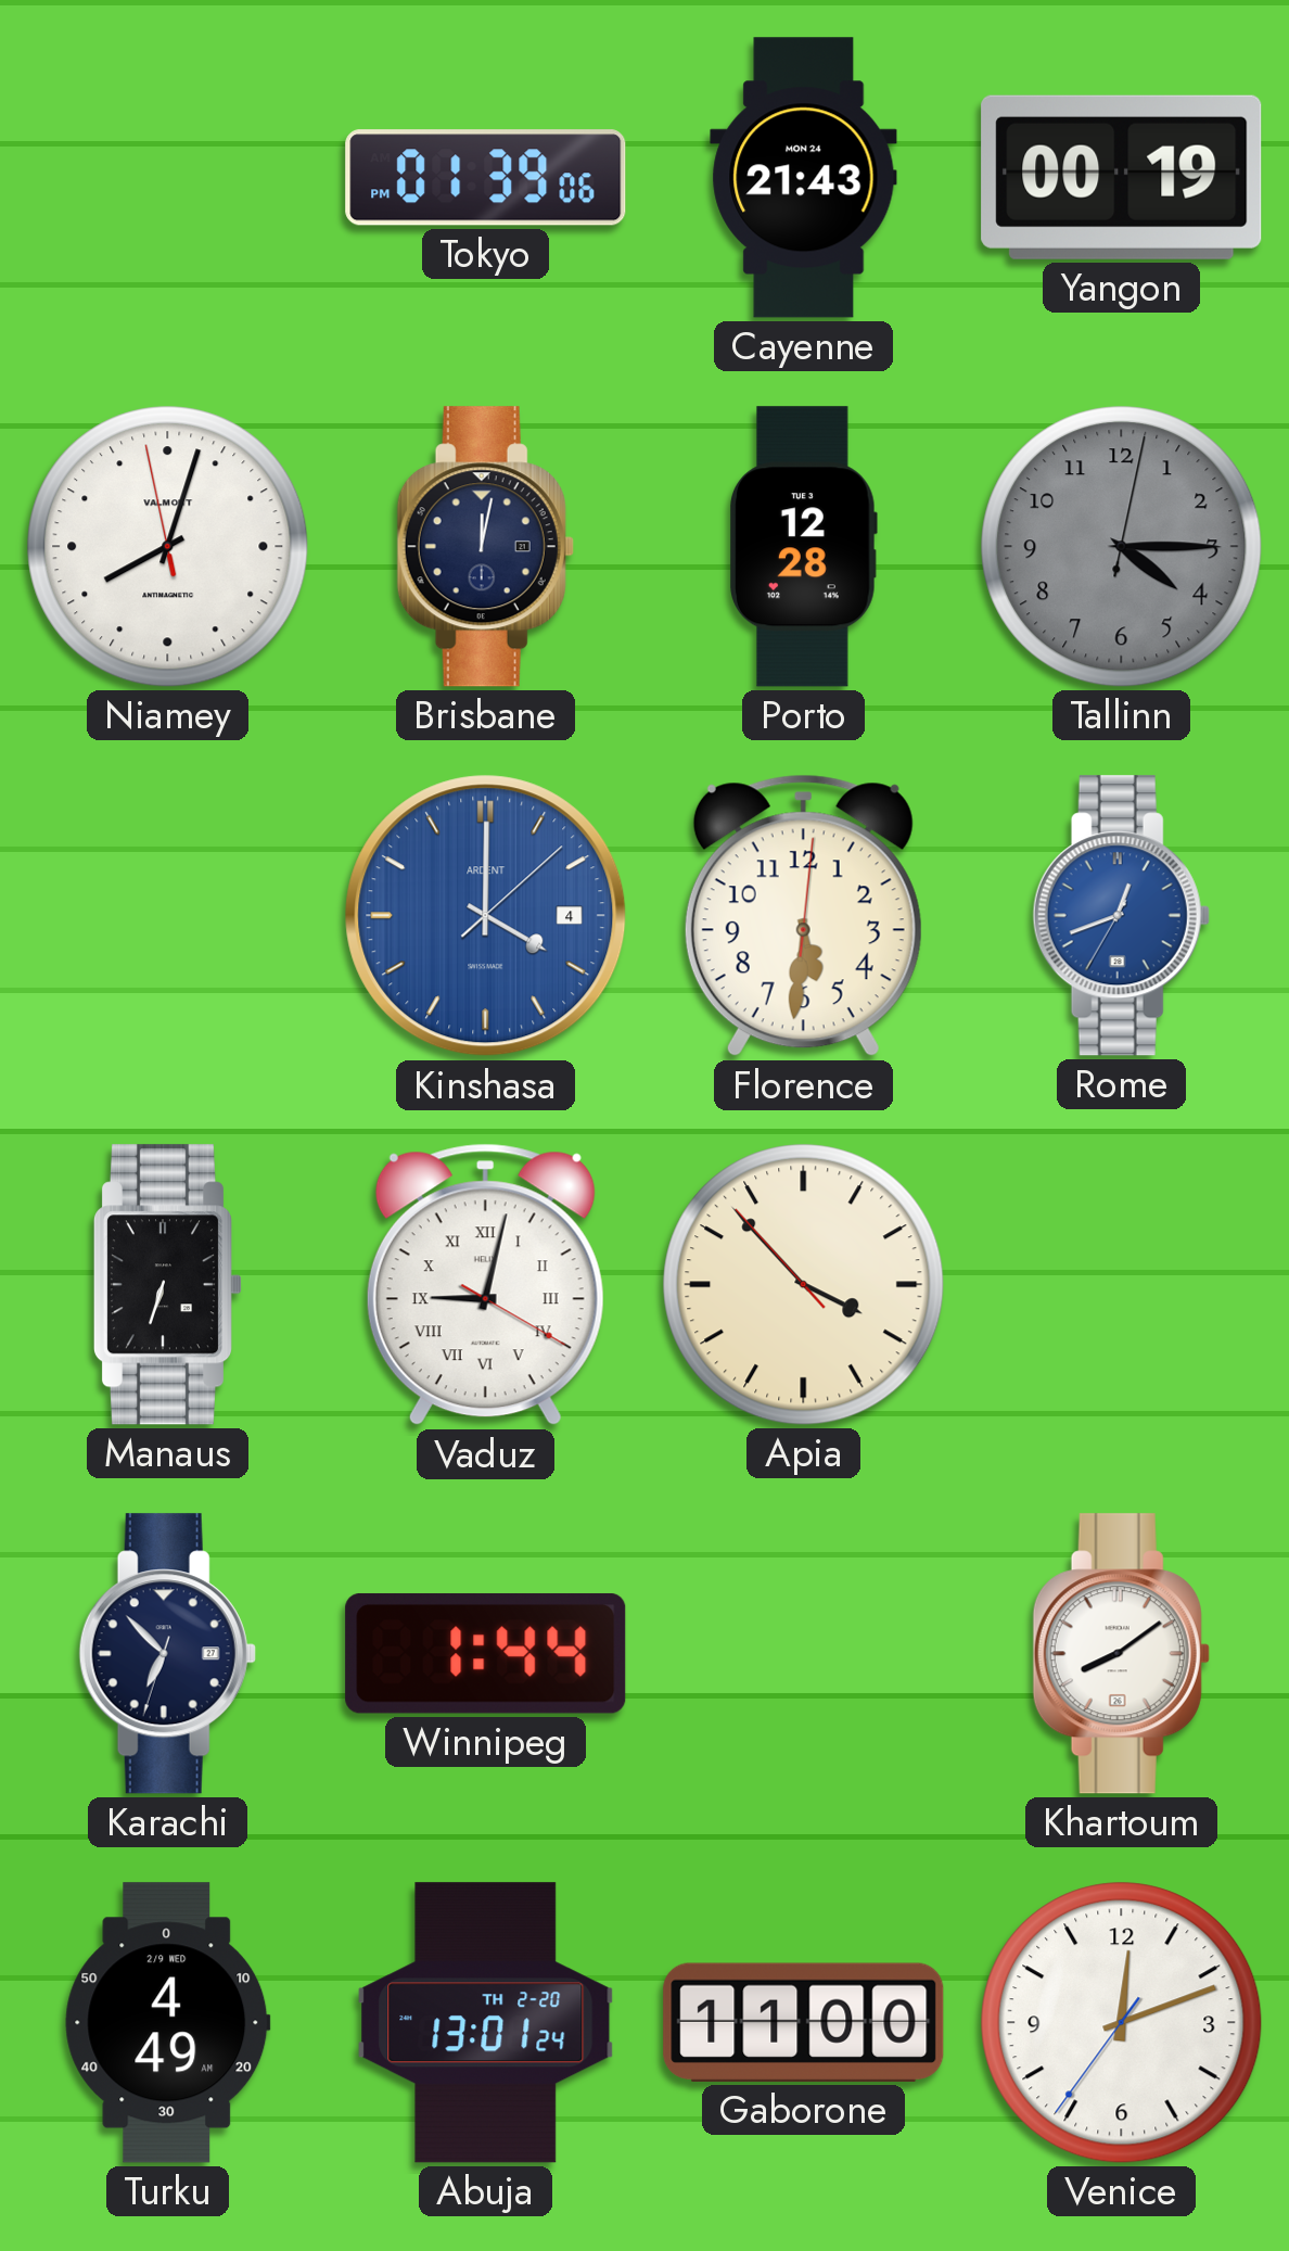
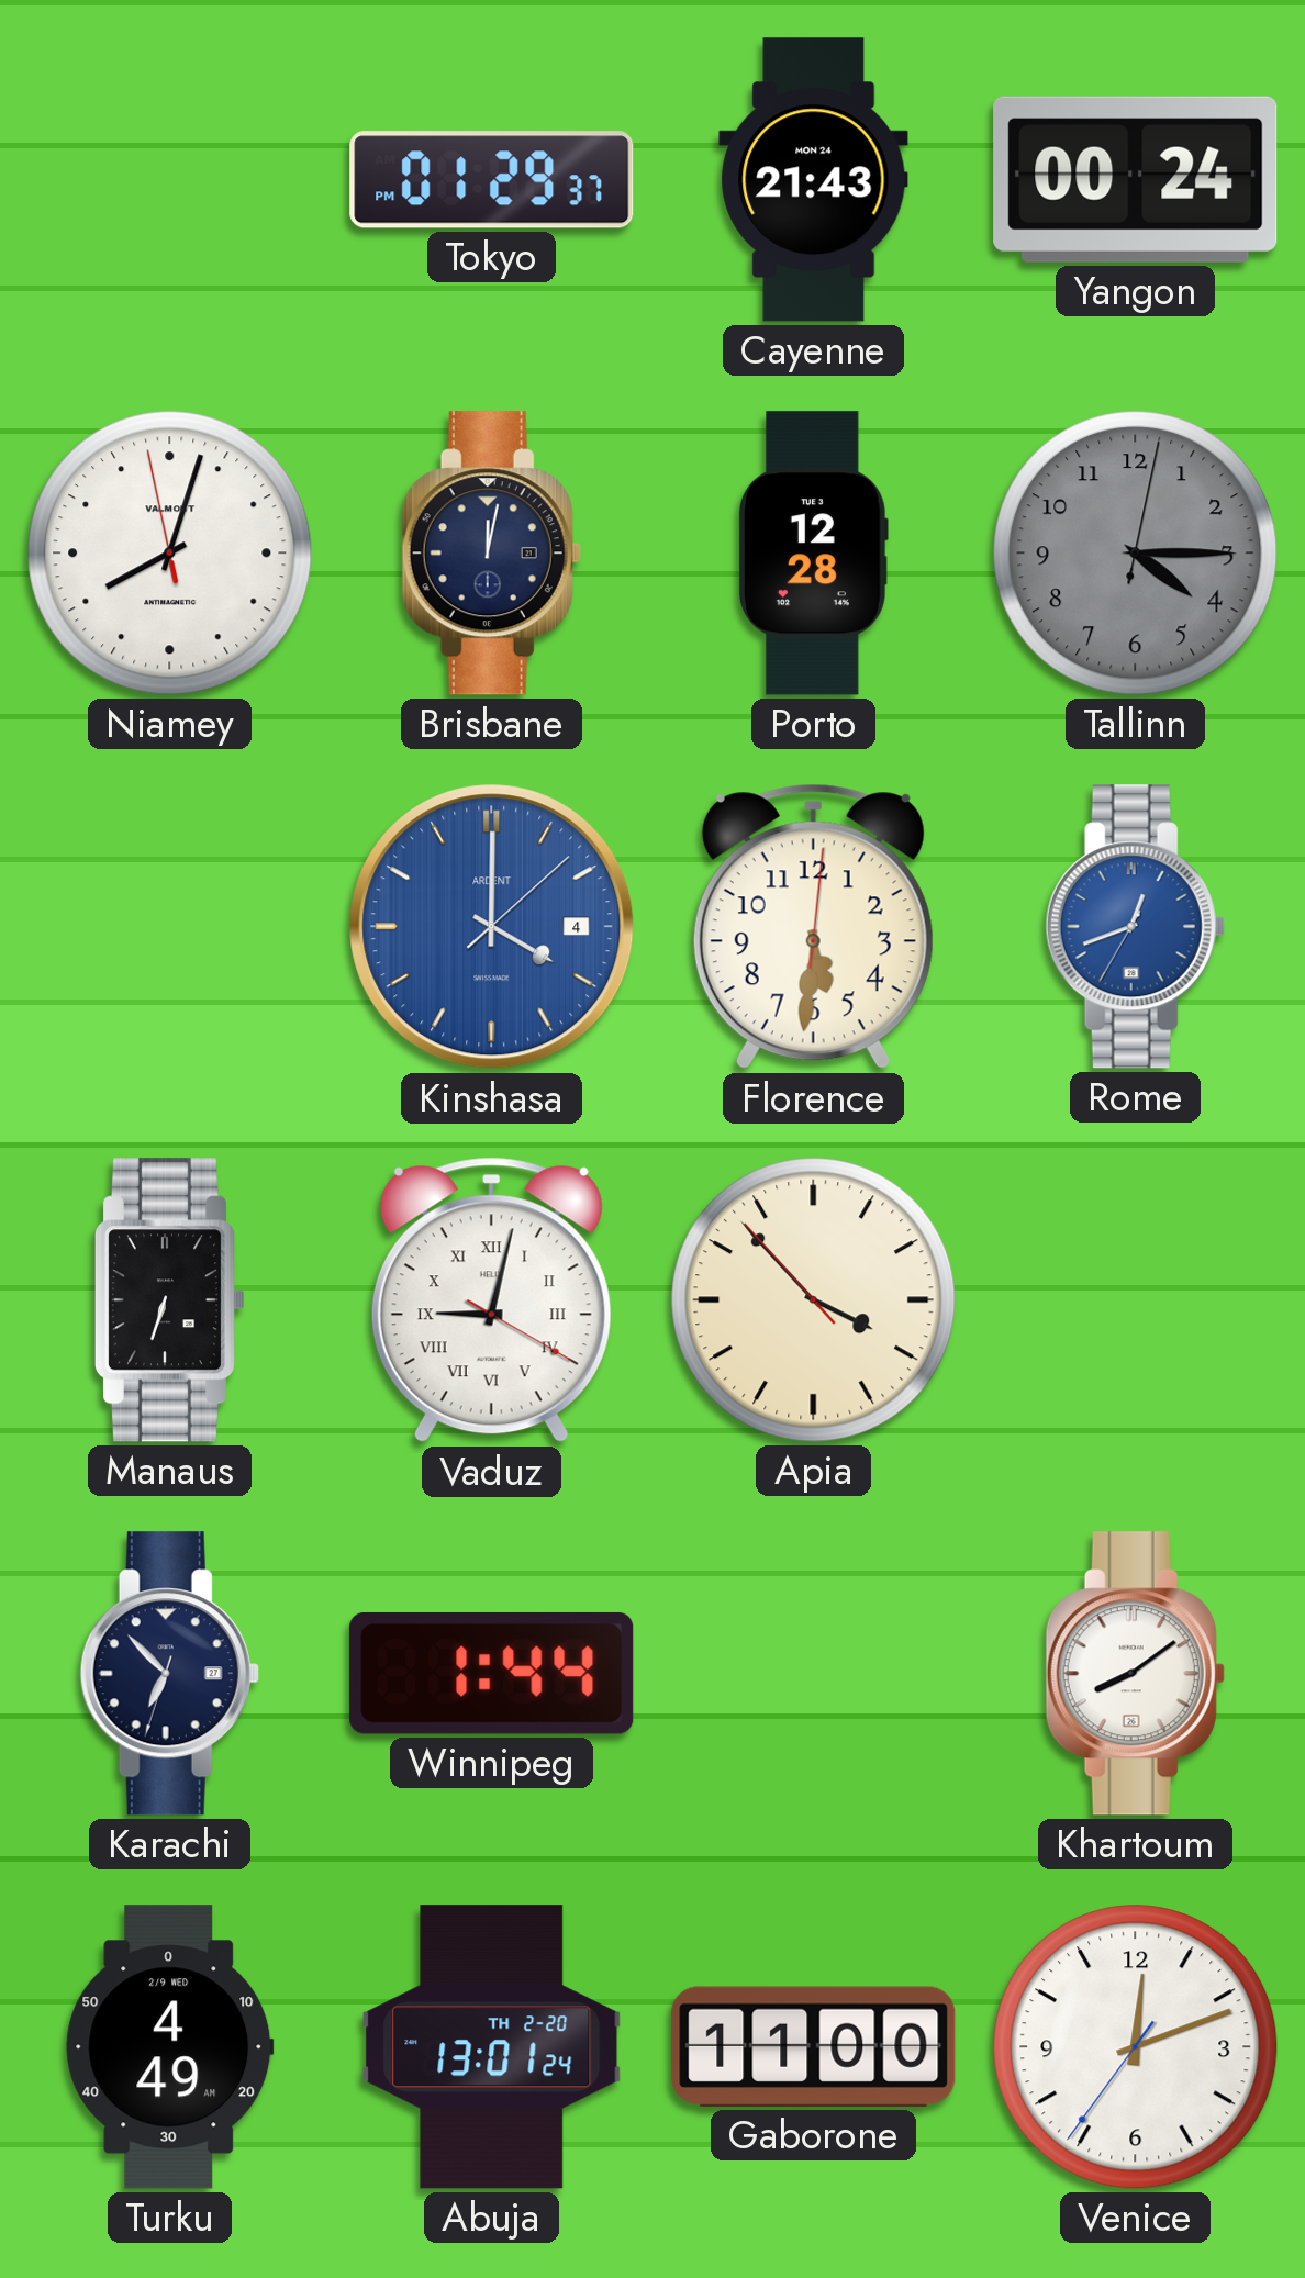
Tokyo: 01:39 -> 01:29
Yangon: 00:19 -> 00:24
